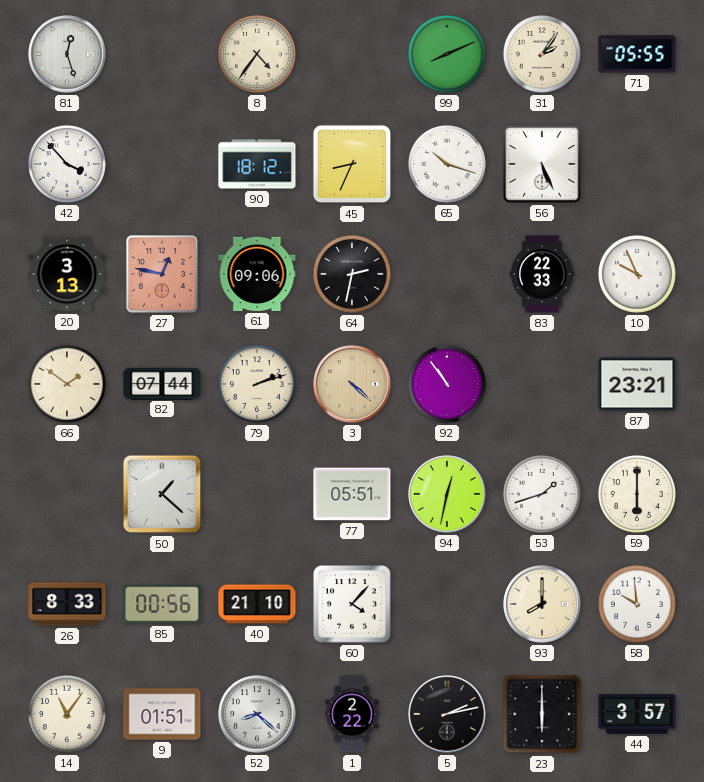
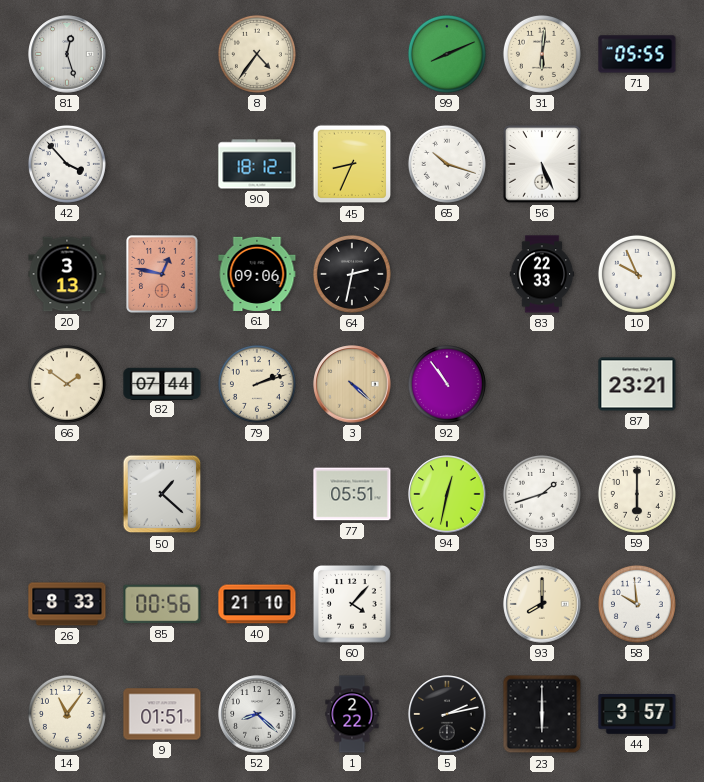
31: 2:06 -> 6:01
